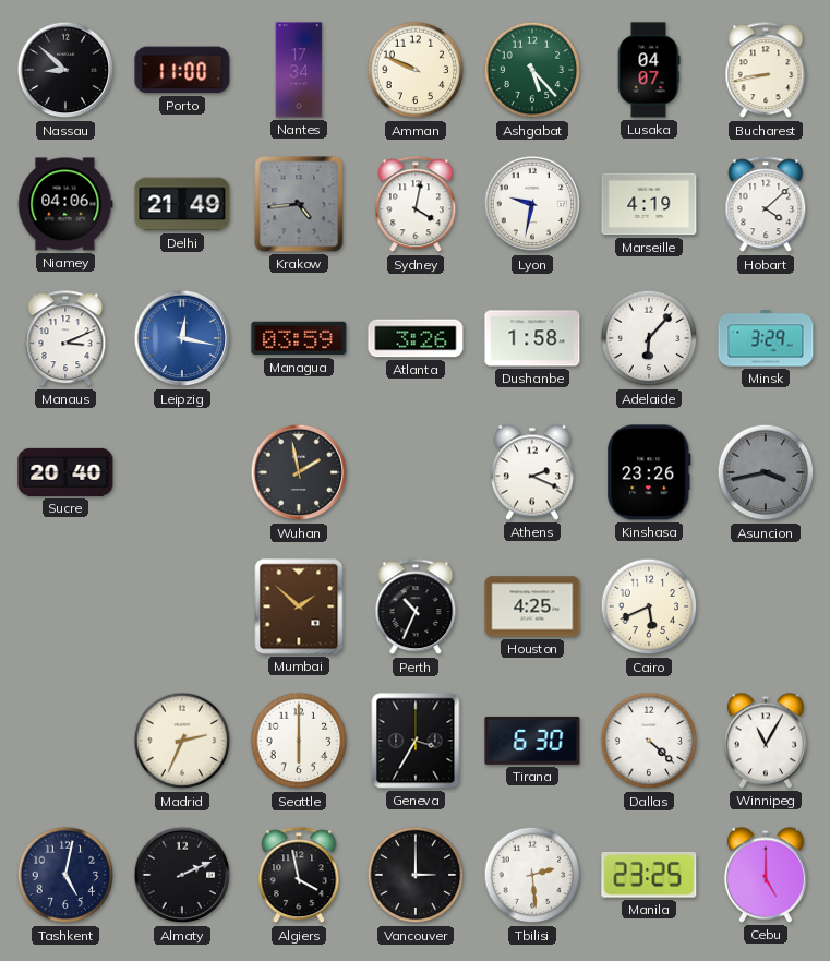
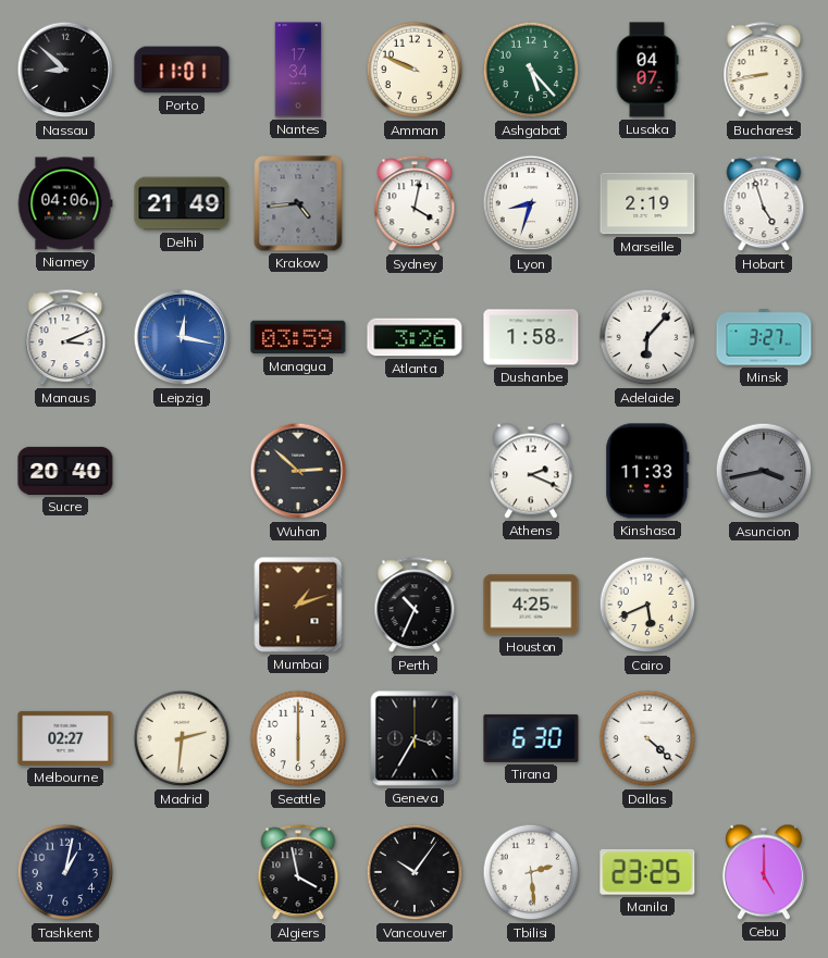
Porto: 11:00 -> 11:01
Lyon: 9:32 -> 8:33
Marseille: 4:19 -> 2:19
Hobart: 4:08 -> 4:57
Minsk: 3:29 -> 3:27
Wuhan: 1:58 -> 2:52
Kinshasa: 23:26 -> 11:33
Mumbai: 1:52 -> 1:12
Melbourne: none -> 02:27
Madrid: 2:34 -> 2:31
Winnipeg: 11:05 -> none
Tashkent: 5:02 -> 1:02
Almaty: 2:11 -> none
Vancouver: 3:00 -> 10:06
